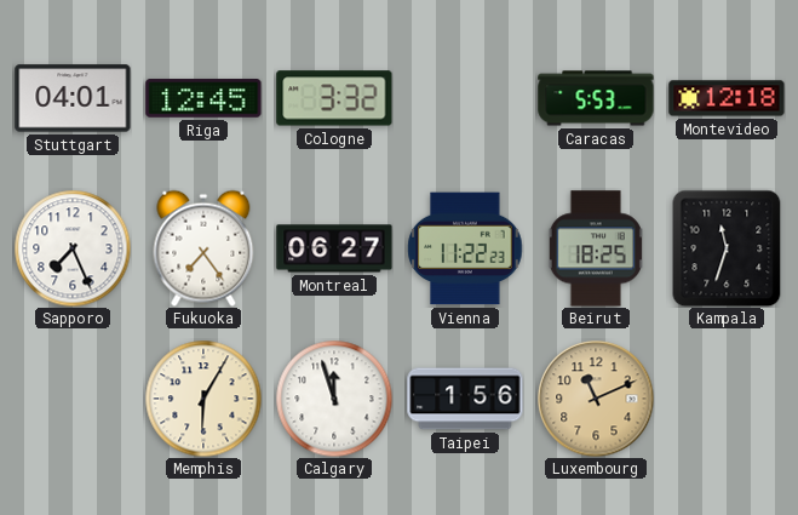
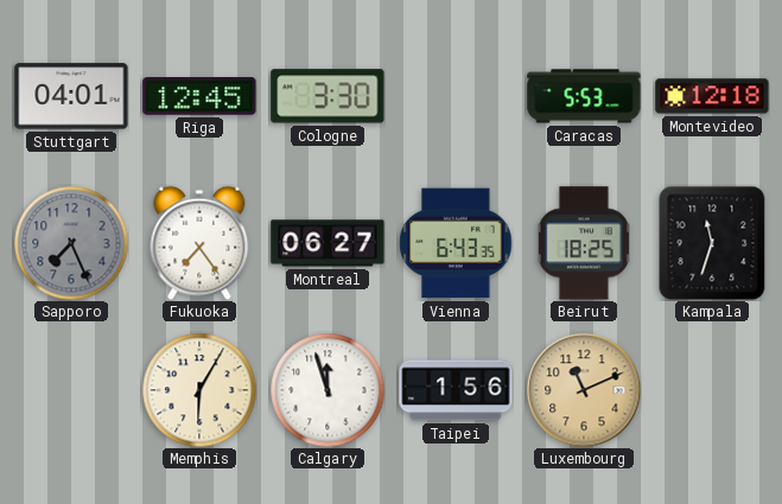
Cologne: 3:32 -> 3:30
Sapporo dial: white -> grey
Vienna: 11:22 -> 6:43
